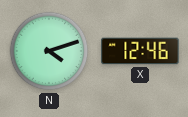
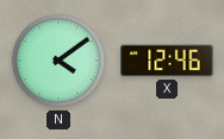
N: 4:12 -> 4:09
